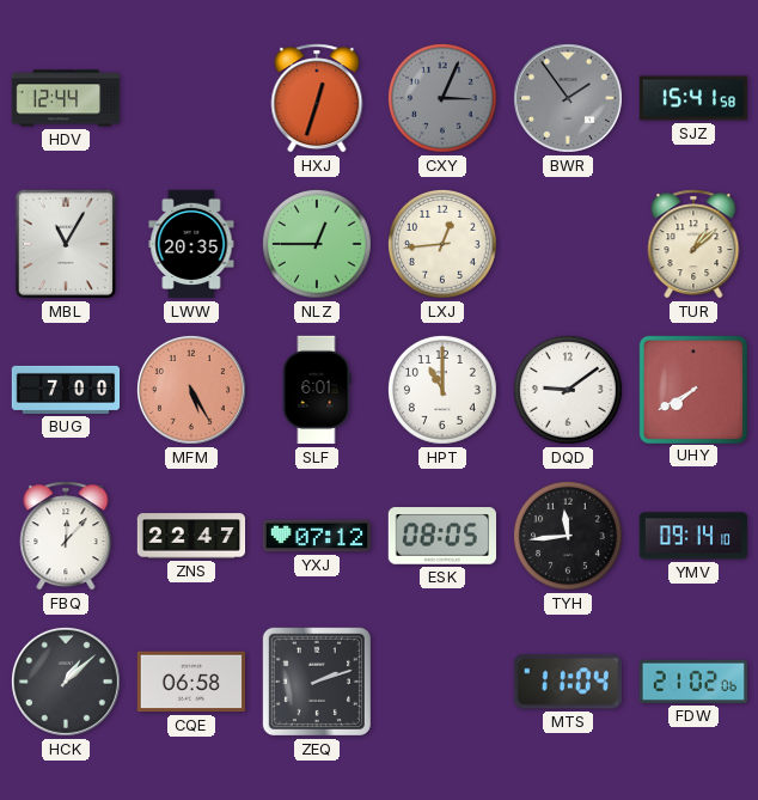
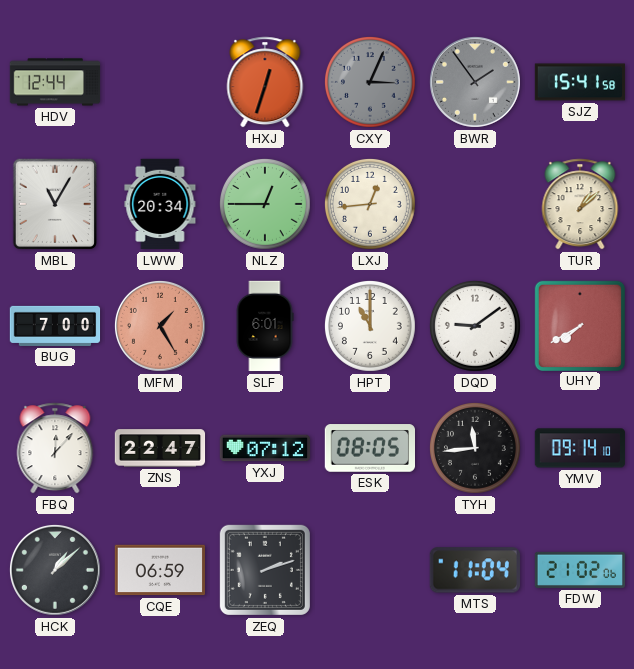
LWW: 20:35 -> 20:34
MFM: 5:25 -> 1:25
CQE: 06:58 -> 06:59
